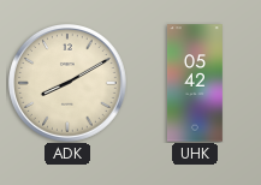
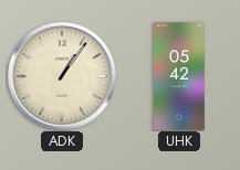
ADK: 8:10 -> 1:06
